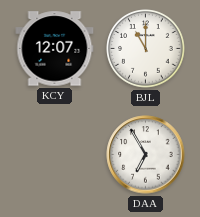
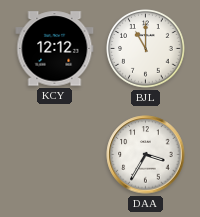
KCY: 12:07 -> 12:12
DAA: 6:55 -> 3:35
